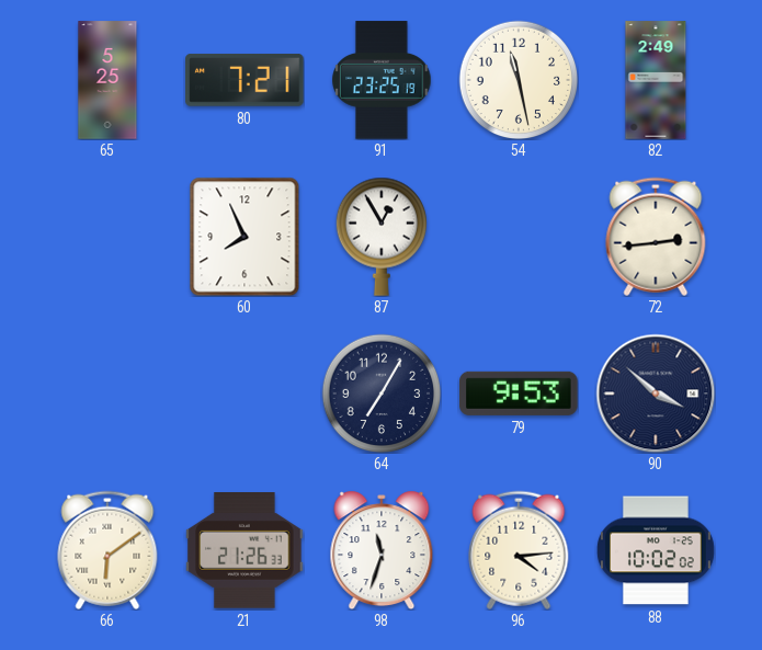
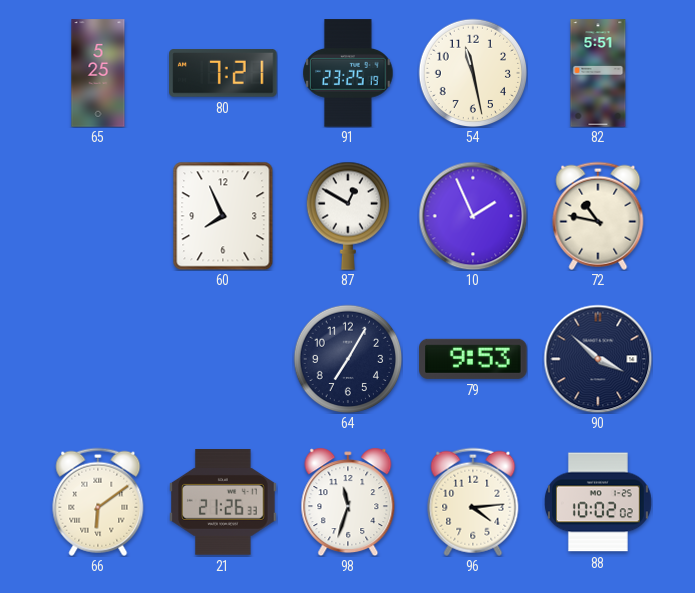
82: 2:49 -> 5:51
87: 12:55 -> 12:50
10: none -> 1:56
72: 2:44 -> 10:47
